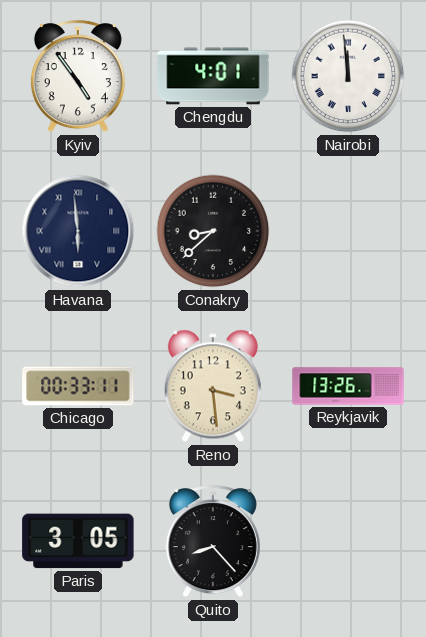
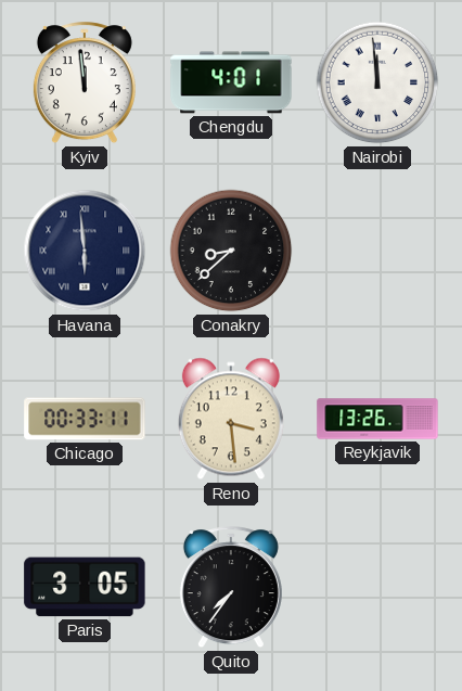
Kyiv: 4:54 -> 11:59
Quito: 8:23 -> 7:36
